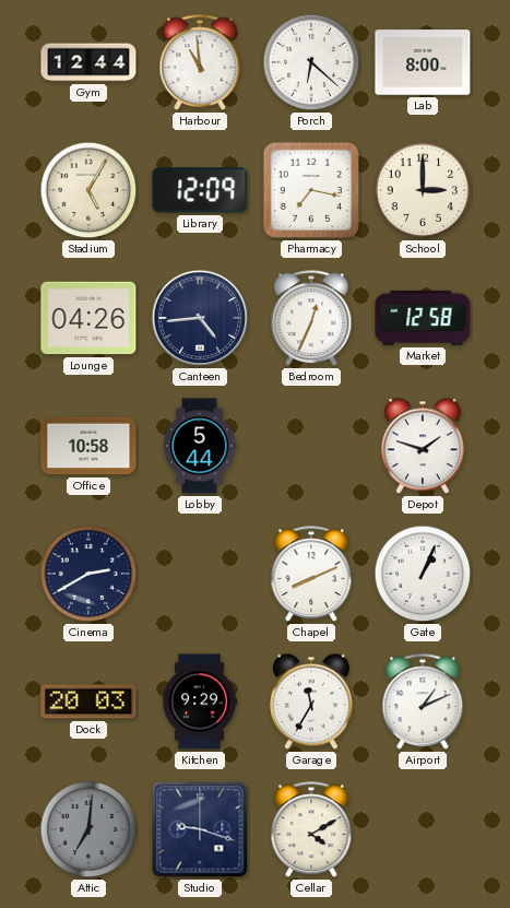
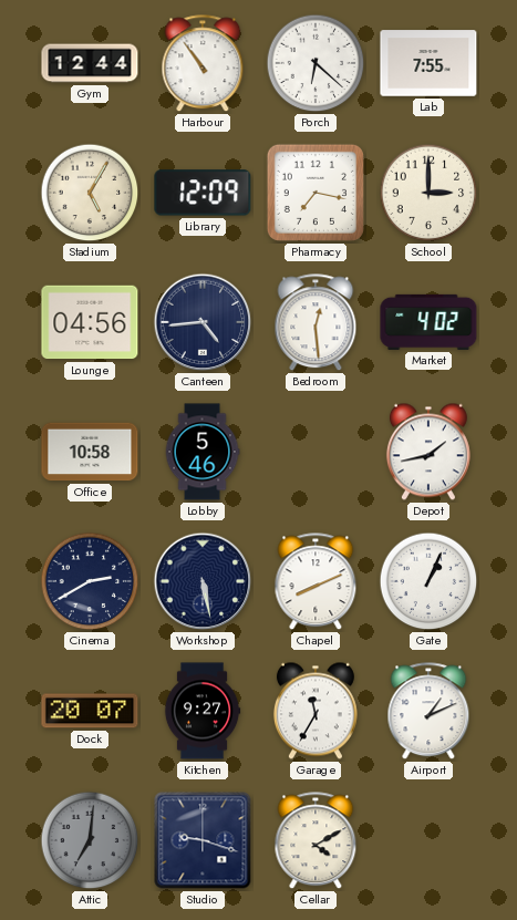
Harbour: 10:59 -> 10:54
Lab: 8:00 -> 7:55
Lounge: 04:26 -> 04:56
Bedroom: 12:34 -> 12:29
Market: 12:58 -> 4:02
Lobby: 5:44 -> 5:46
Depot: 1:48 -> 1:43
Workshop: none -> 5:28
Dock: 20:03 -> 20:07
Kitchen: 9:29 -> 9:27
